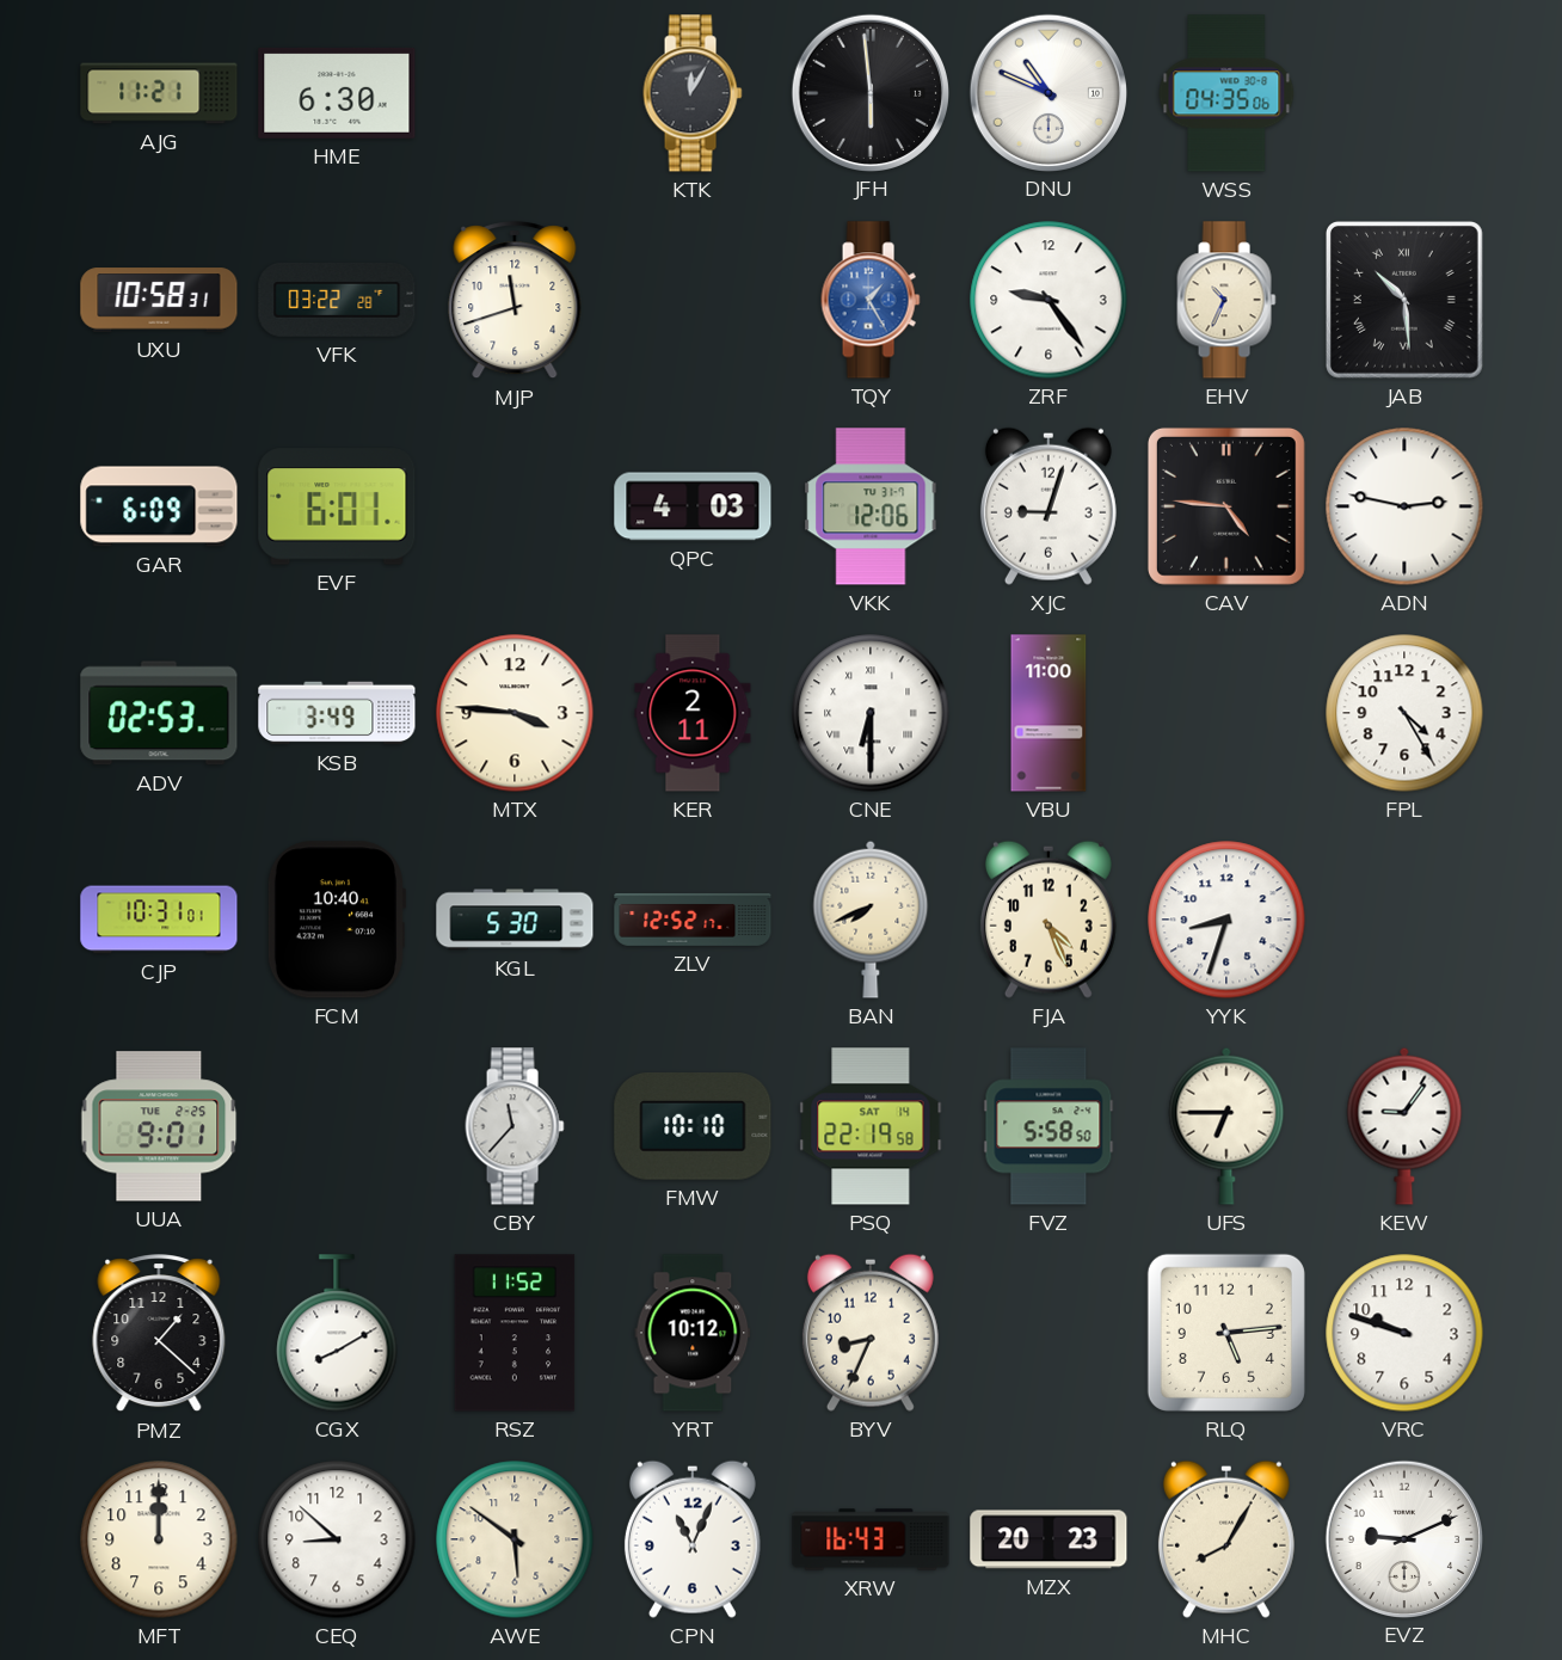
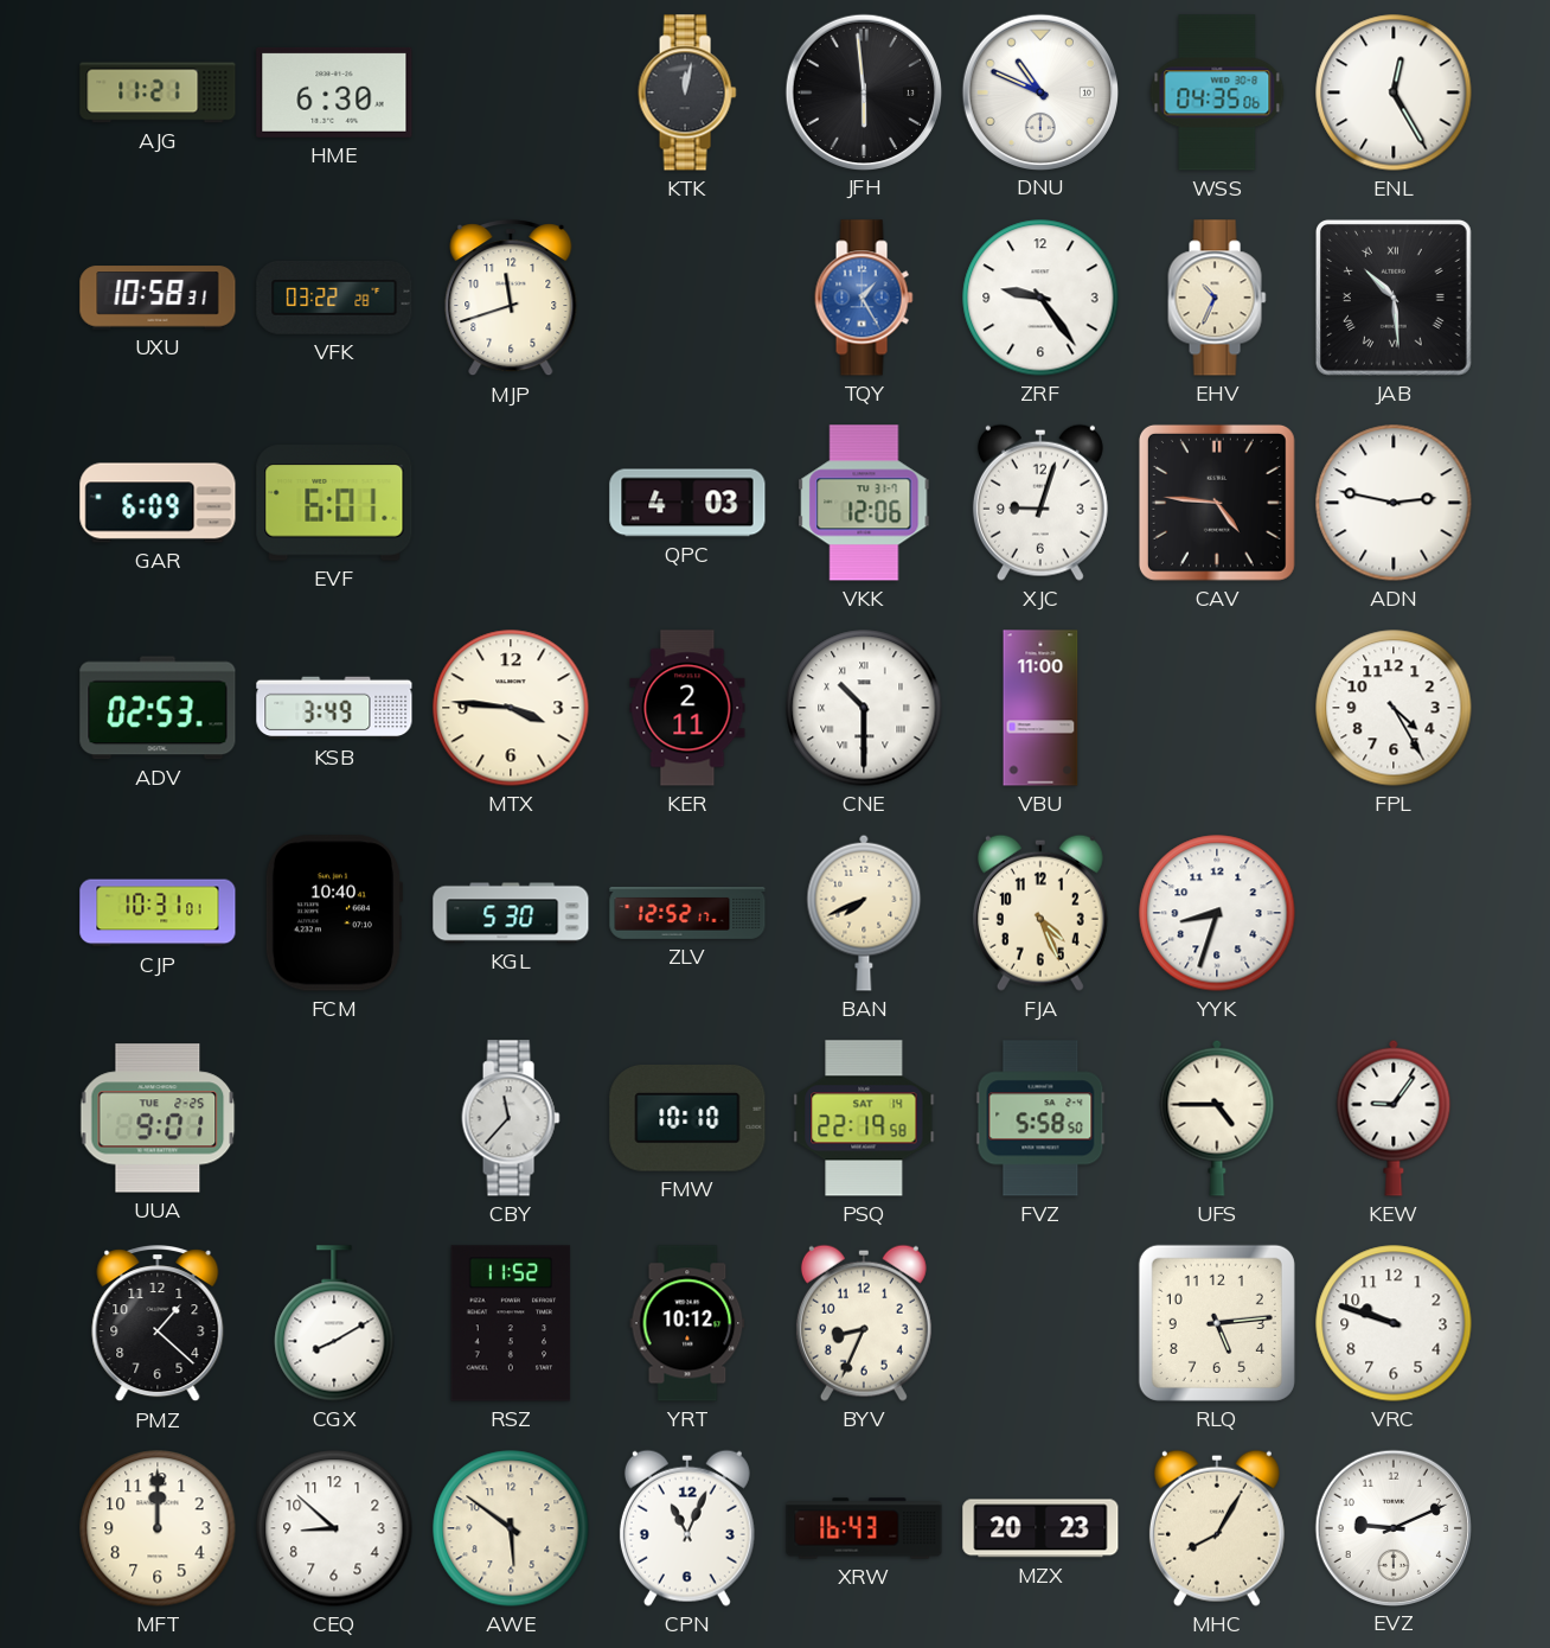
KTK: 12:05 -> 12:02
ENL: none -> 12:25
CNE: 6:30 -> 10:30
UFS: 6:45 -> 4:45
